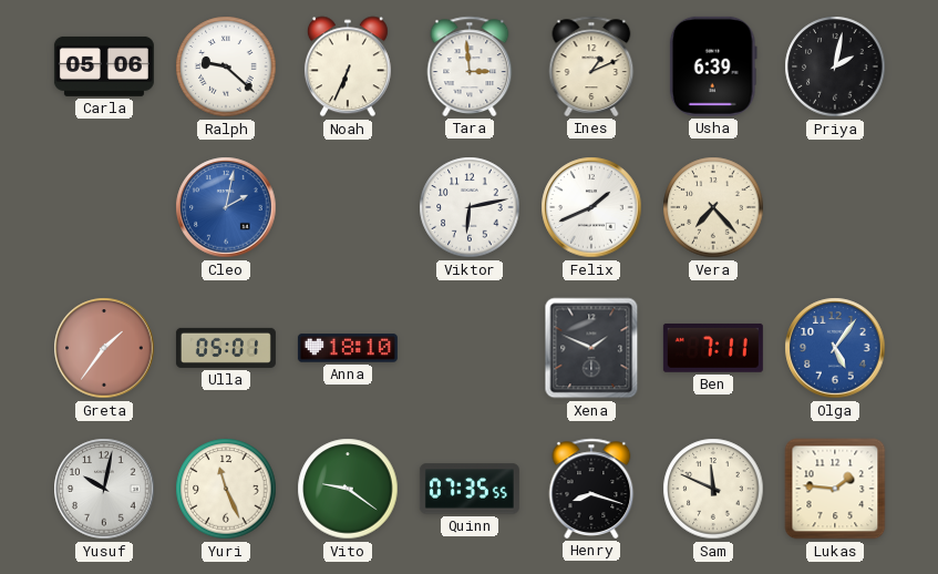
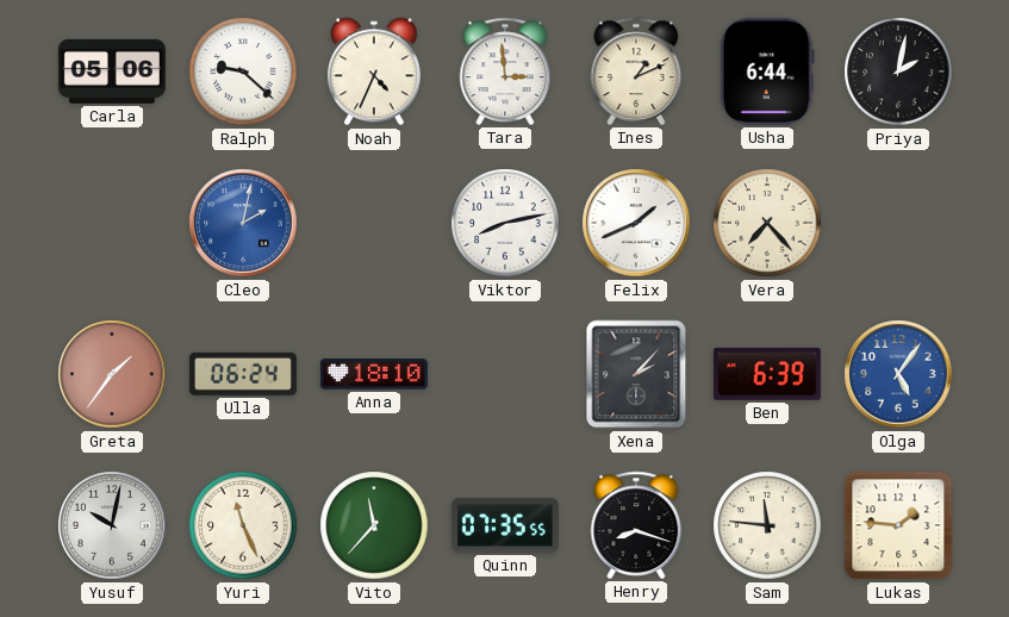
Noah: 6:34 -> 4:34
Usha: 6:39 -> 6:44
Viktor: 6:13 -> 8:13
Ulla: 05:01 -> 06:24
Xena: 1:49 -> 2:07
Ben: 7:11 -> 6:39
Vito: 9:21 -> 11:37
Sam: 11:49 -> 11:46
